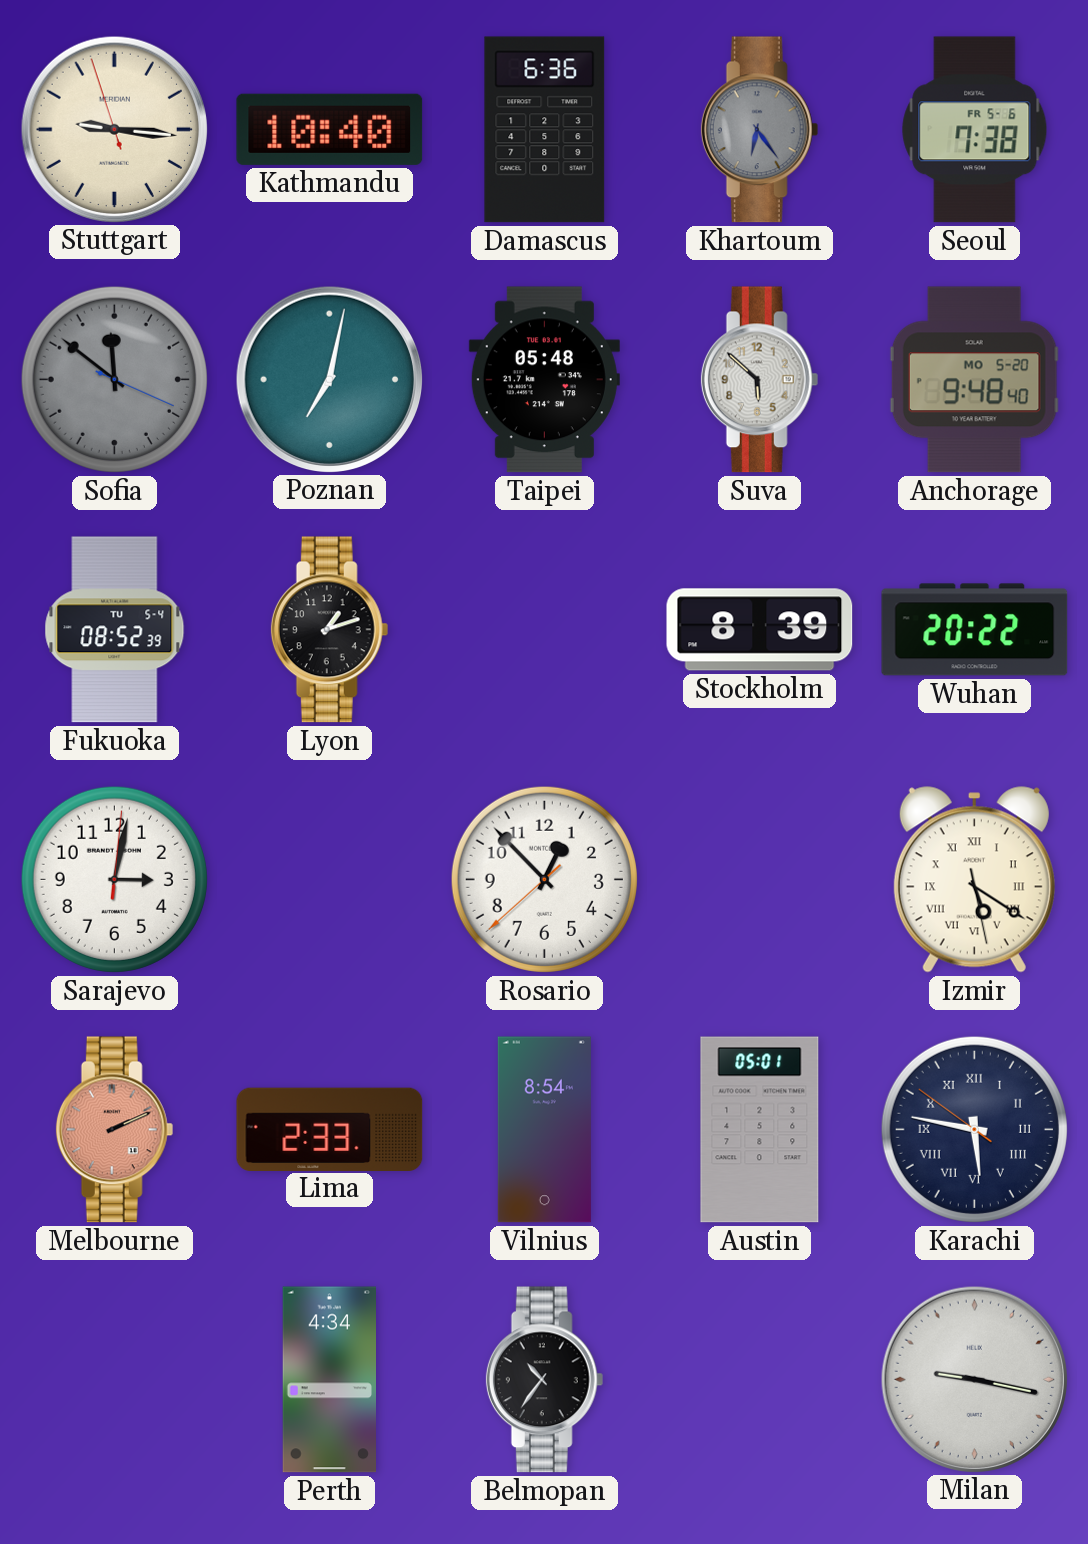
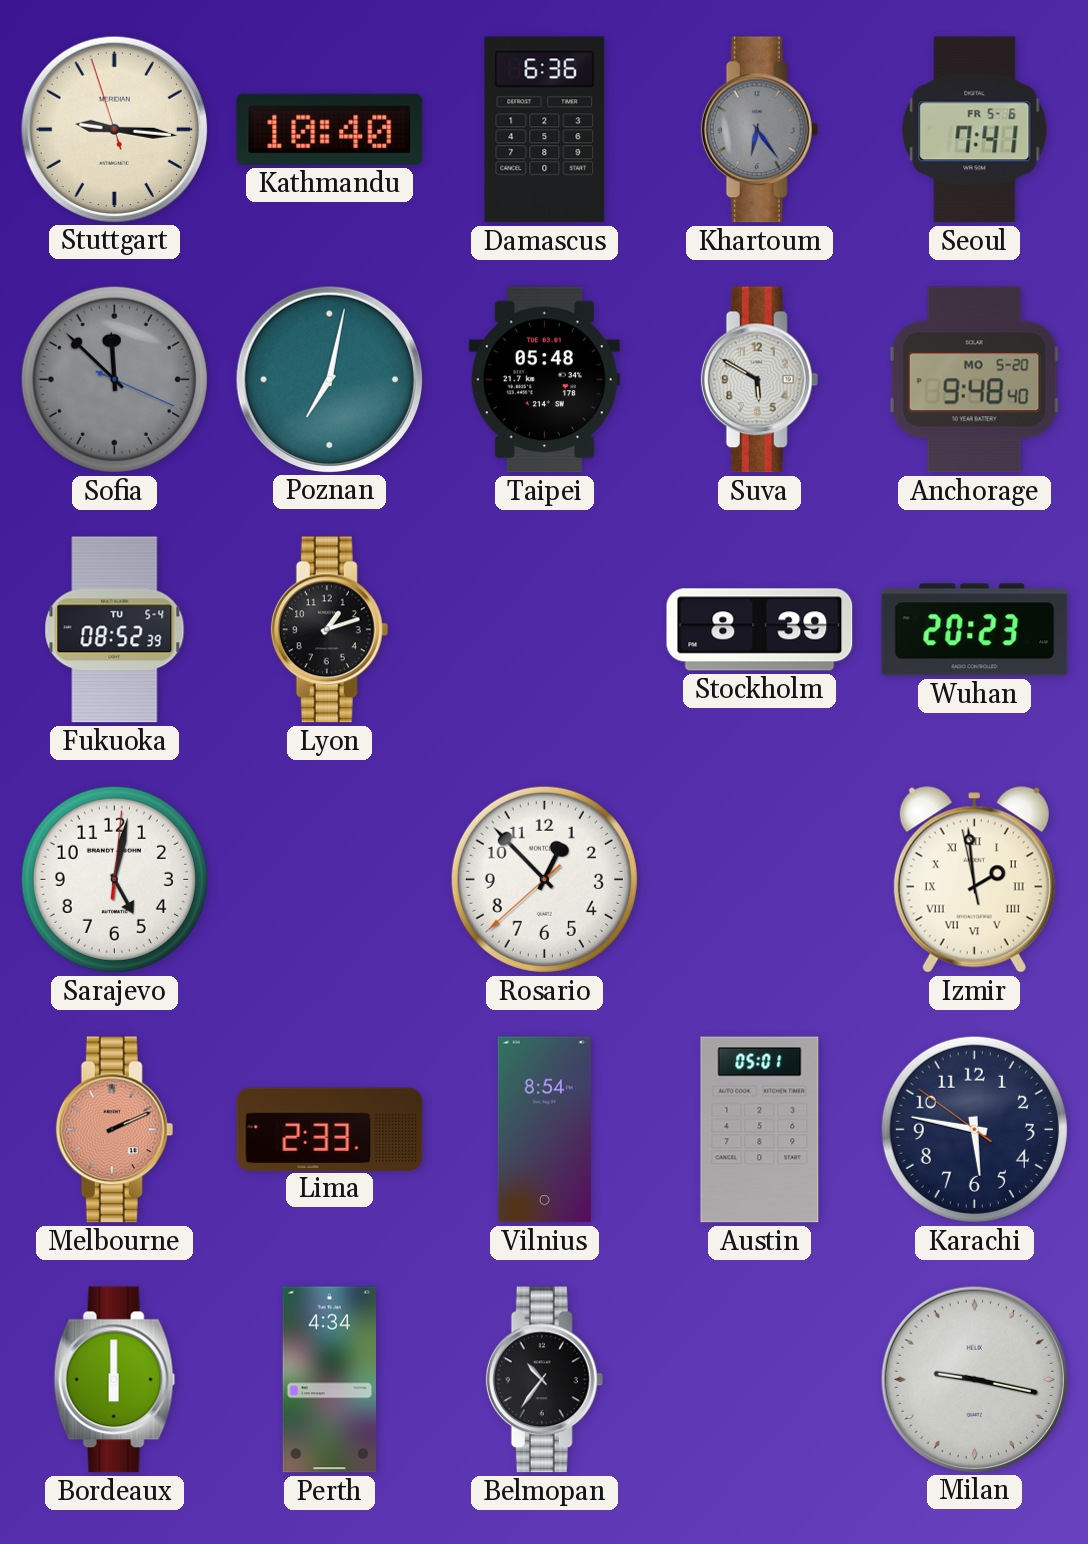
Seoul: 7:38 -> 7:41
Sofia: 11:51 -> 11:52
Suva: 5:52 -> 5:50
Wuhan: 20:22 -> 20:23
Sarajevo: 3:02 -> 5:02
Izmir: 5:20 -> 1:58
Karachi numerals: Roman -> Arabic
Bordeaux: none -> 6:00
